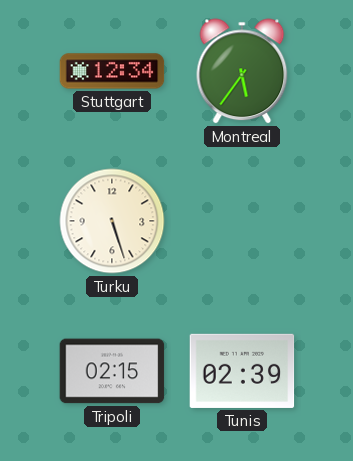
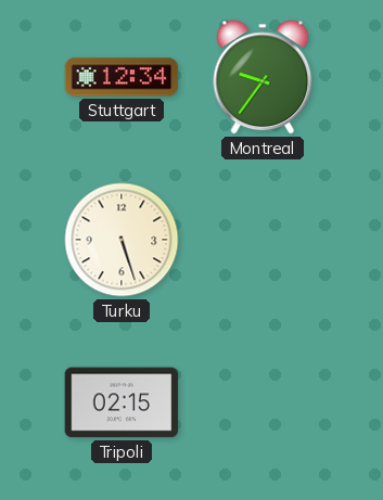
Montreal: 5:36 -> 9:36
Tunis: 02:39 -> none
